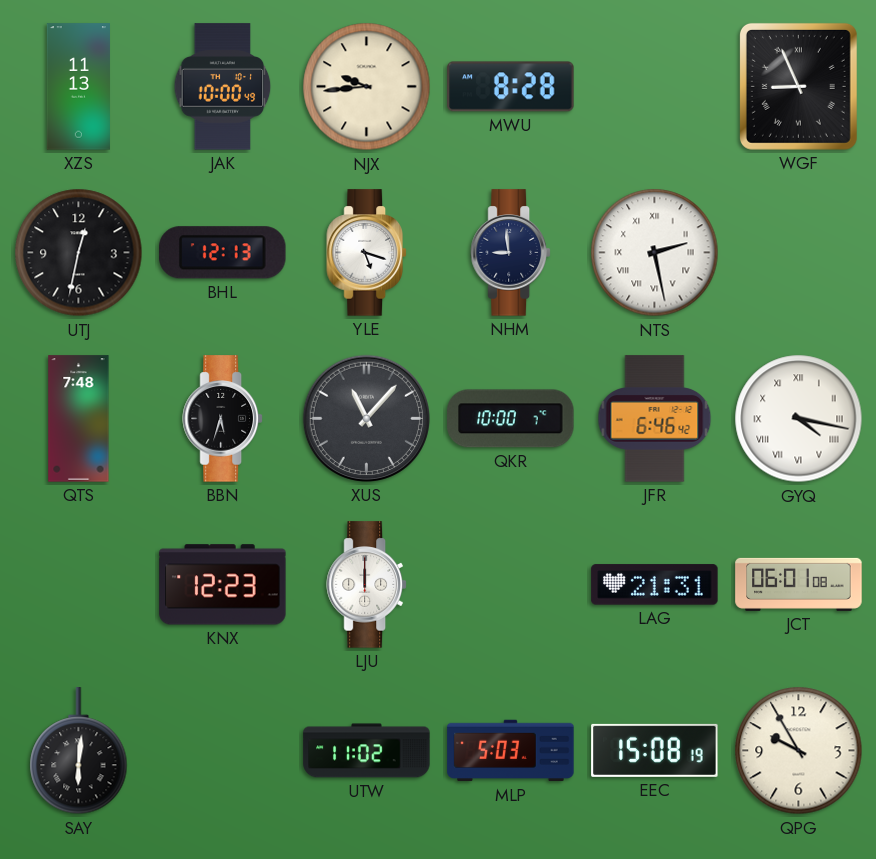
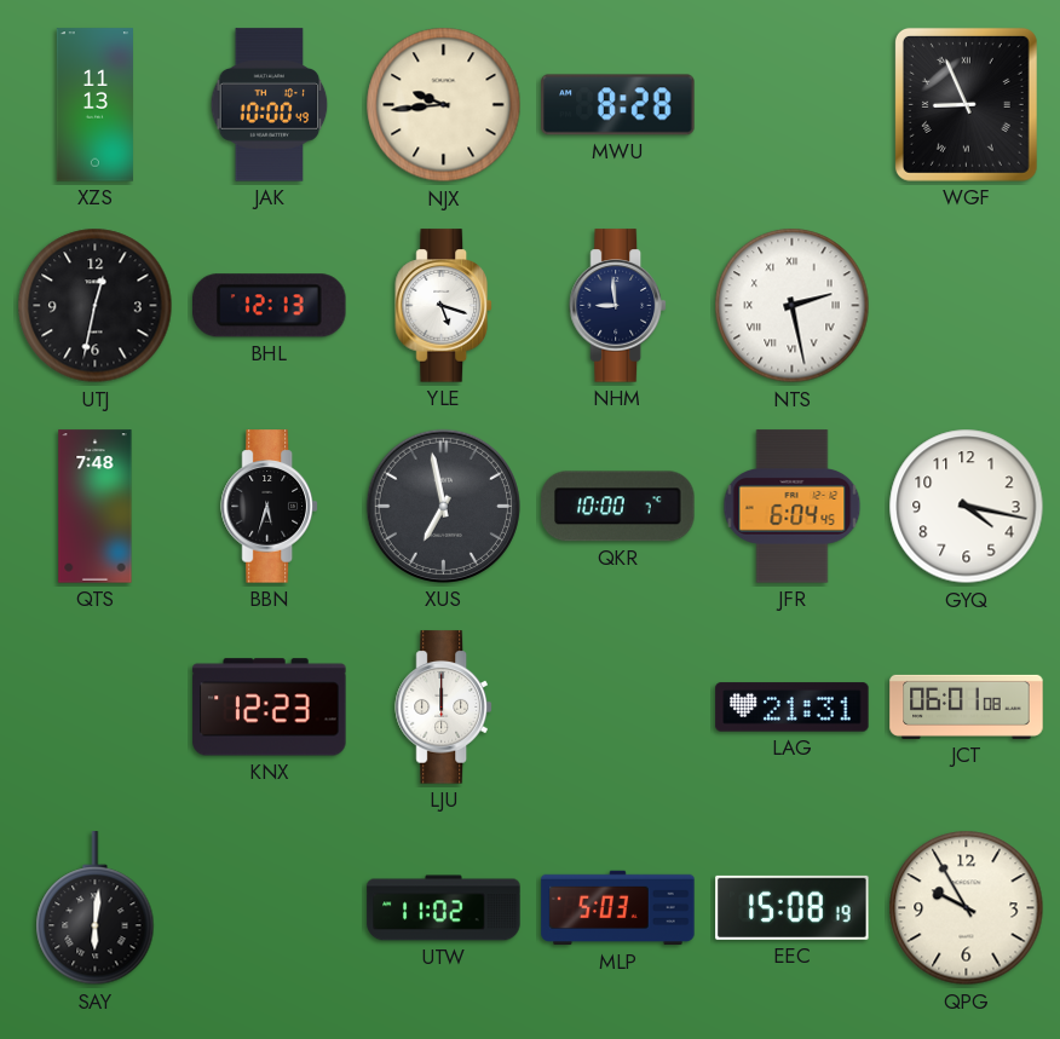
XUS: 11:07 -> 6:58
JFR: 6:46 -> 6:04
GYQ numerals: Roman -> Arabic
